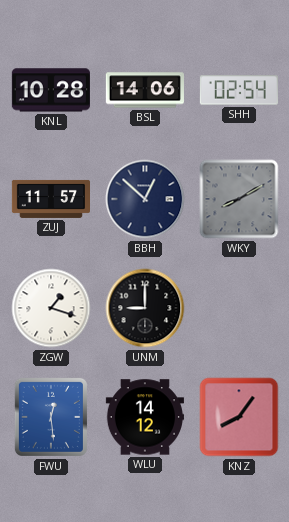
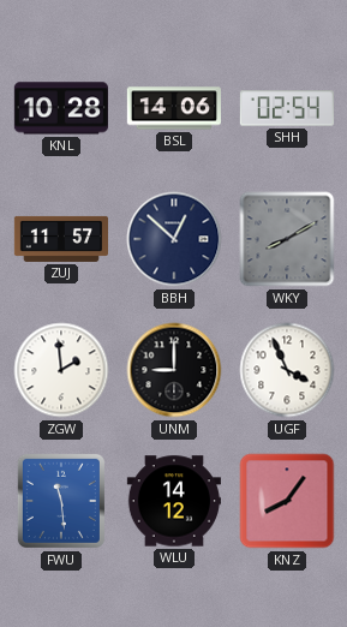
ZGW: 1:18 -> 1:59
UGF: none -> 3:56
FWU: 12:29 -> 11:29
